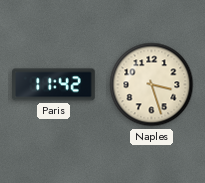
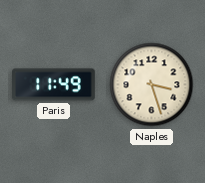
Paris: 11:42 -> 11:49
